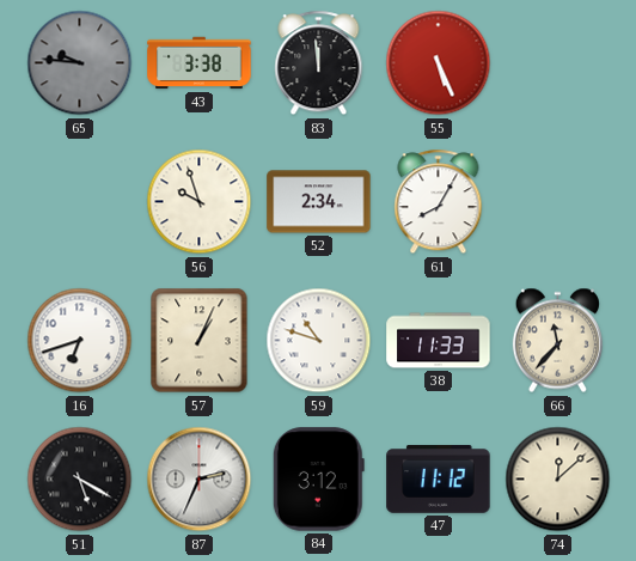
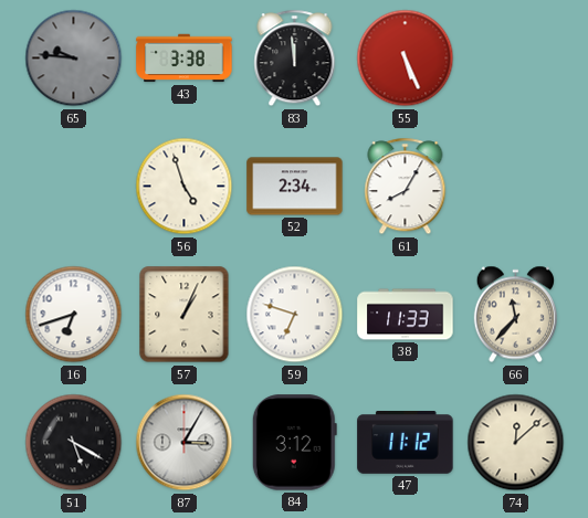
56: 9:57 -> 4:57
59: 10:48 -> 6:48
87: 2:34 -> 3:05
